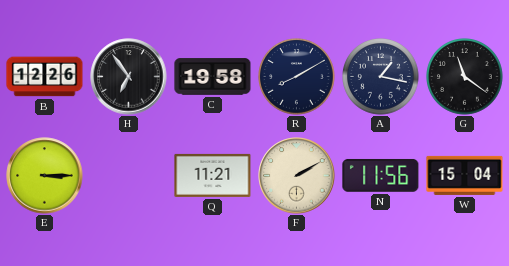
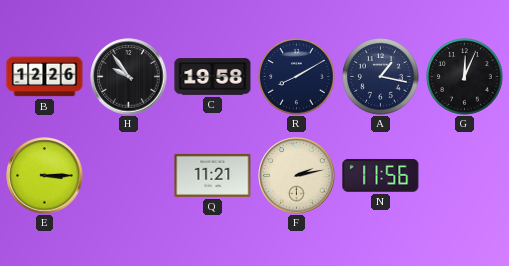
H: 6:54 -> 9:54
G: 11:21 -> 12:04
F: 2:10 -> 2:13
W: 15:04 -> none
